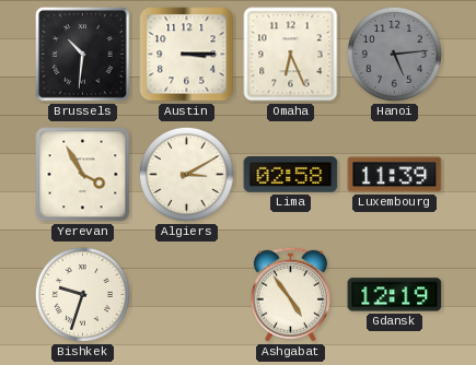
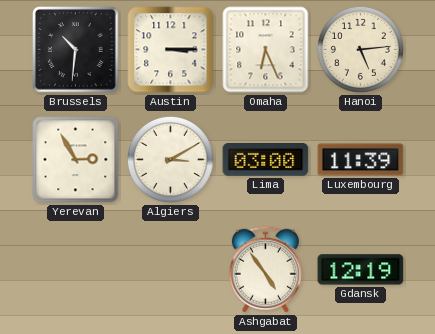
Hanoi dial: grey -> cream
Yerevan: 3:55 -> 2:55
Lima: 02:58 -> 03:00
Bishkek: 9:33 -> none
